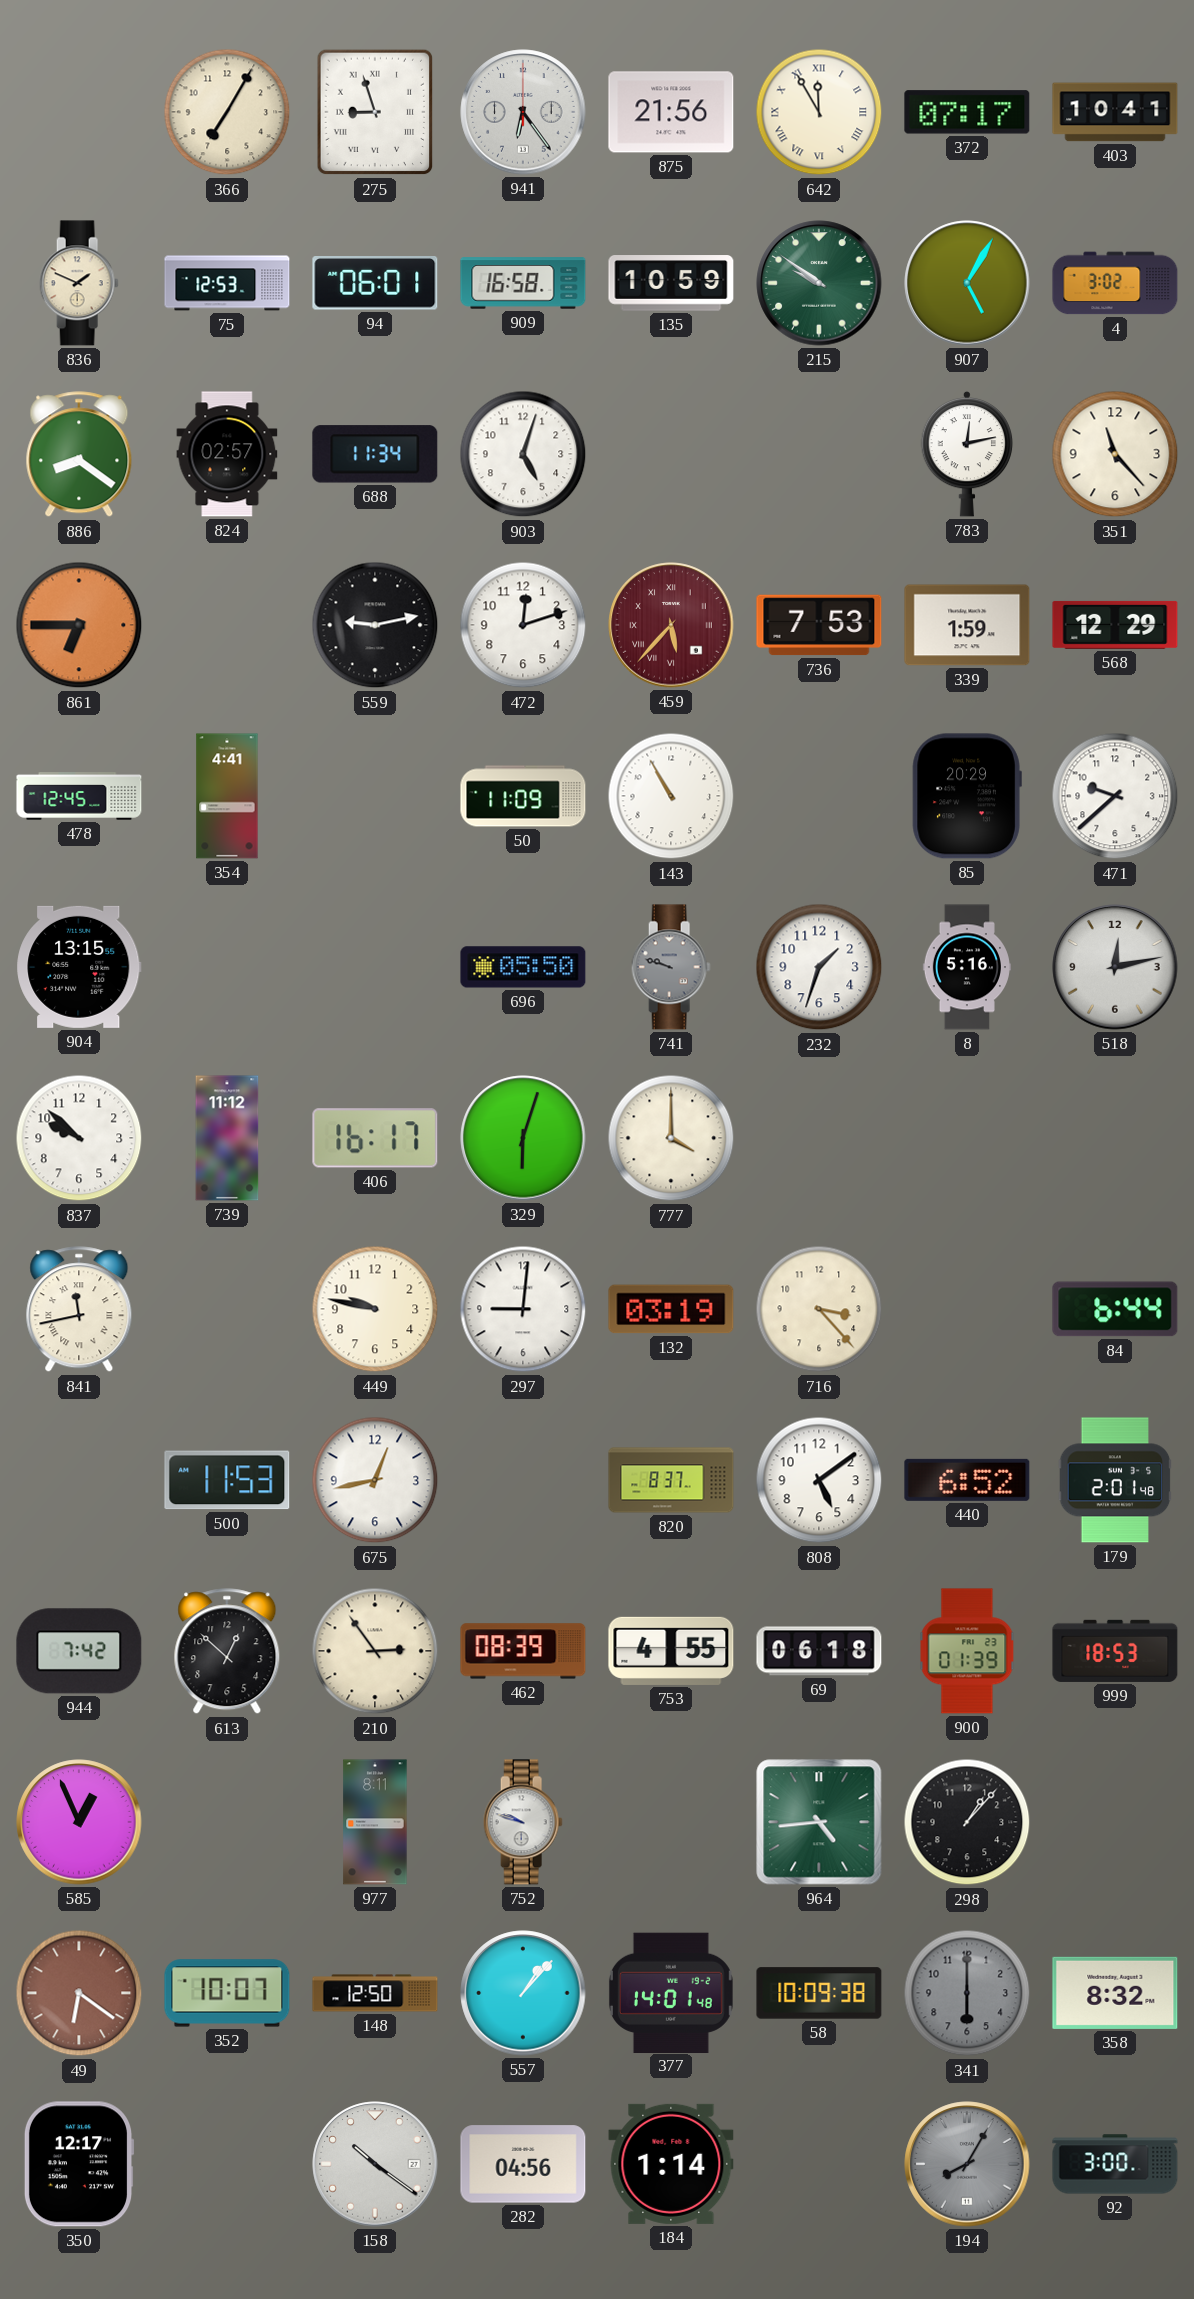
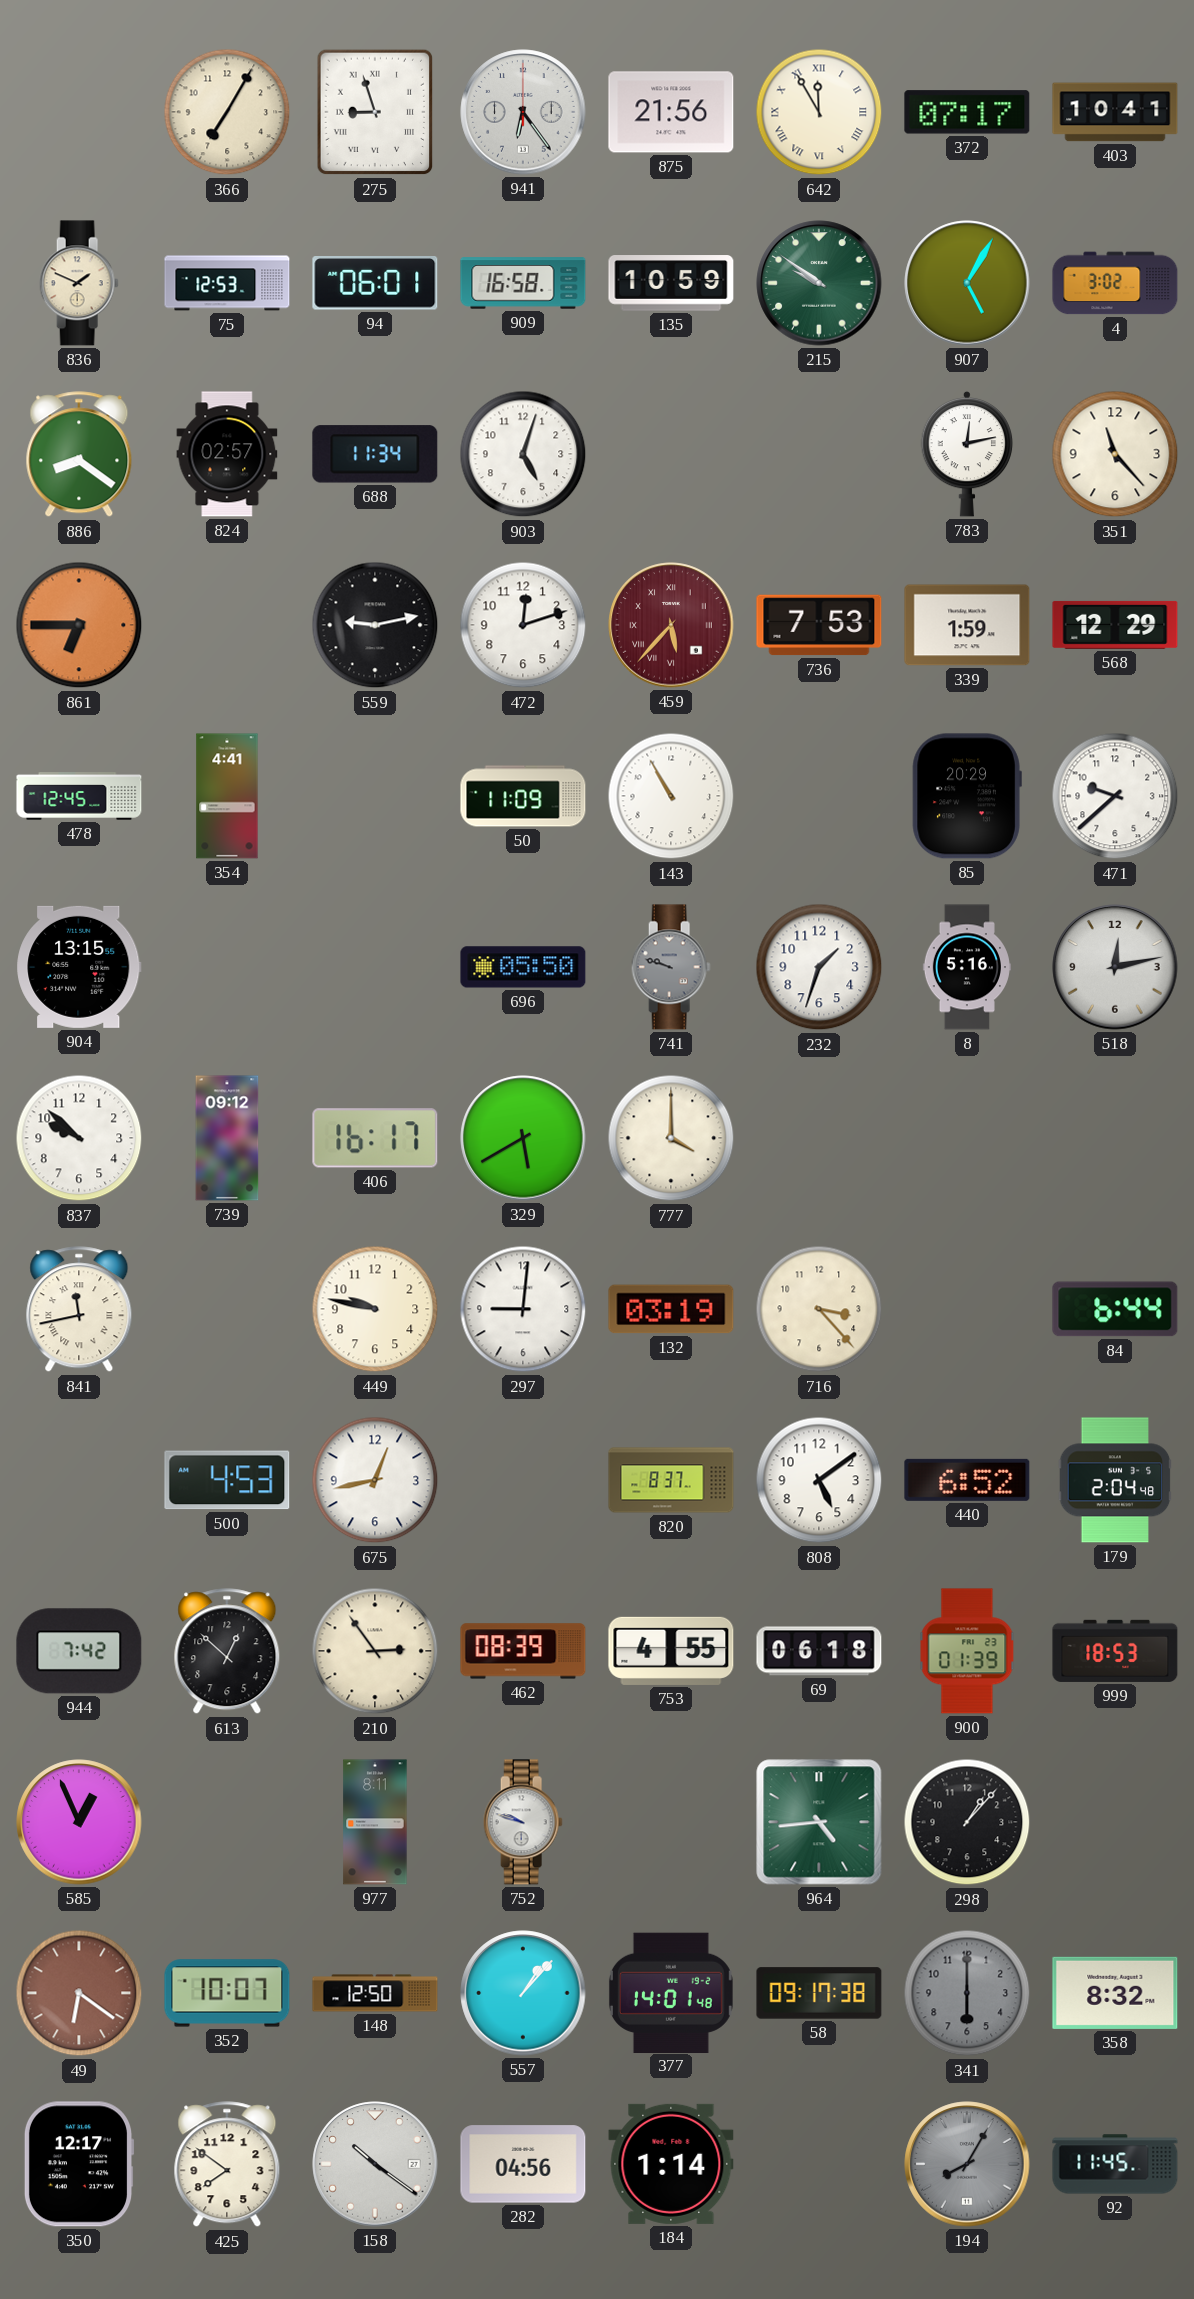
739: 11:12 -> 09:12
329: 6:03 -> 5:40
500: 11:53 -> 4:53
179: 2:01 -> 2:04
58: 10:09 -> 09:17
425: none -> 7:51
92: 3:00 -> 11:45
